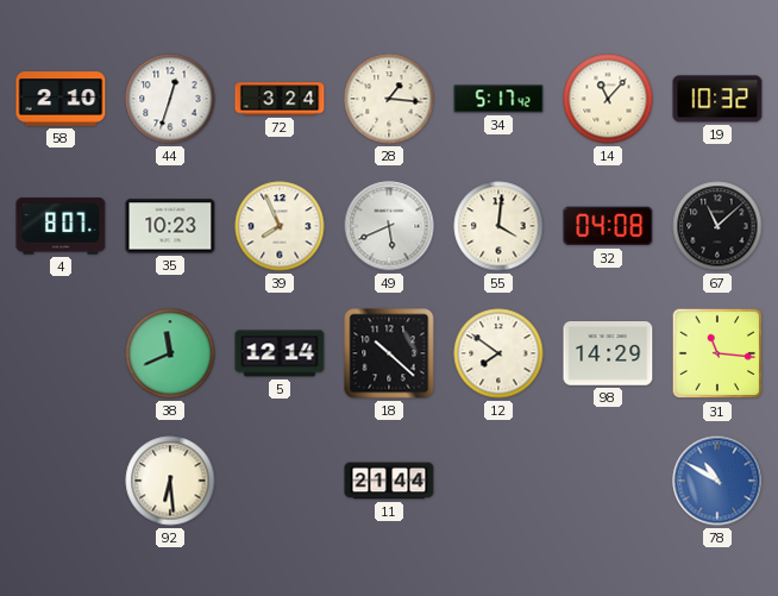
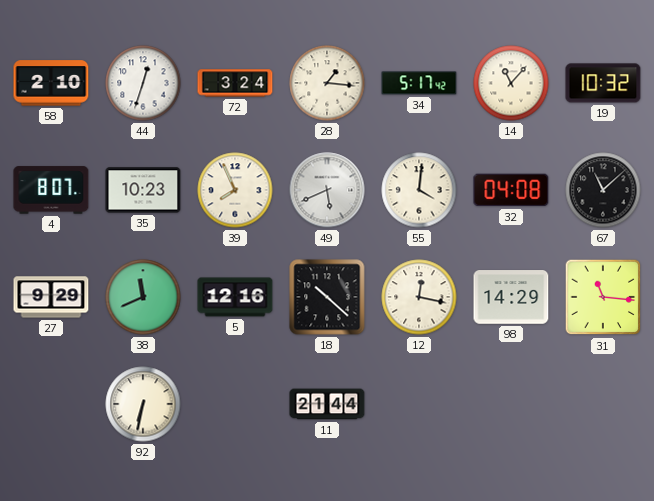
27: none -> 9:29
5: 12:14 -> 12:16
12: 7:51 -> 12:17
92: 6:29 -> 6:32
78: 10:50 -> none
